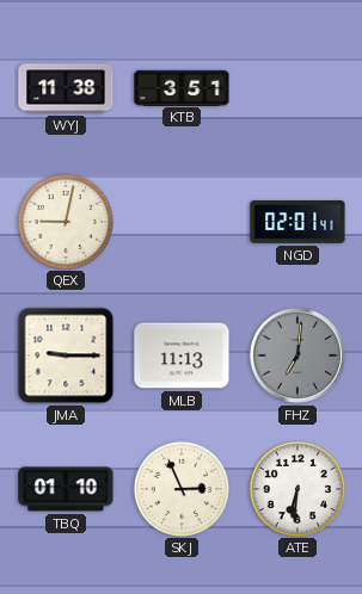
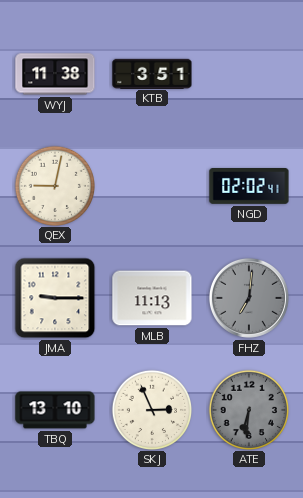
NGD: 02:01 -> 02:02
TBQ: 01:10 -> 13:10
ATE dial: white -> grey
